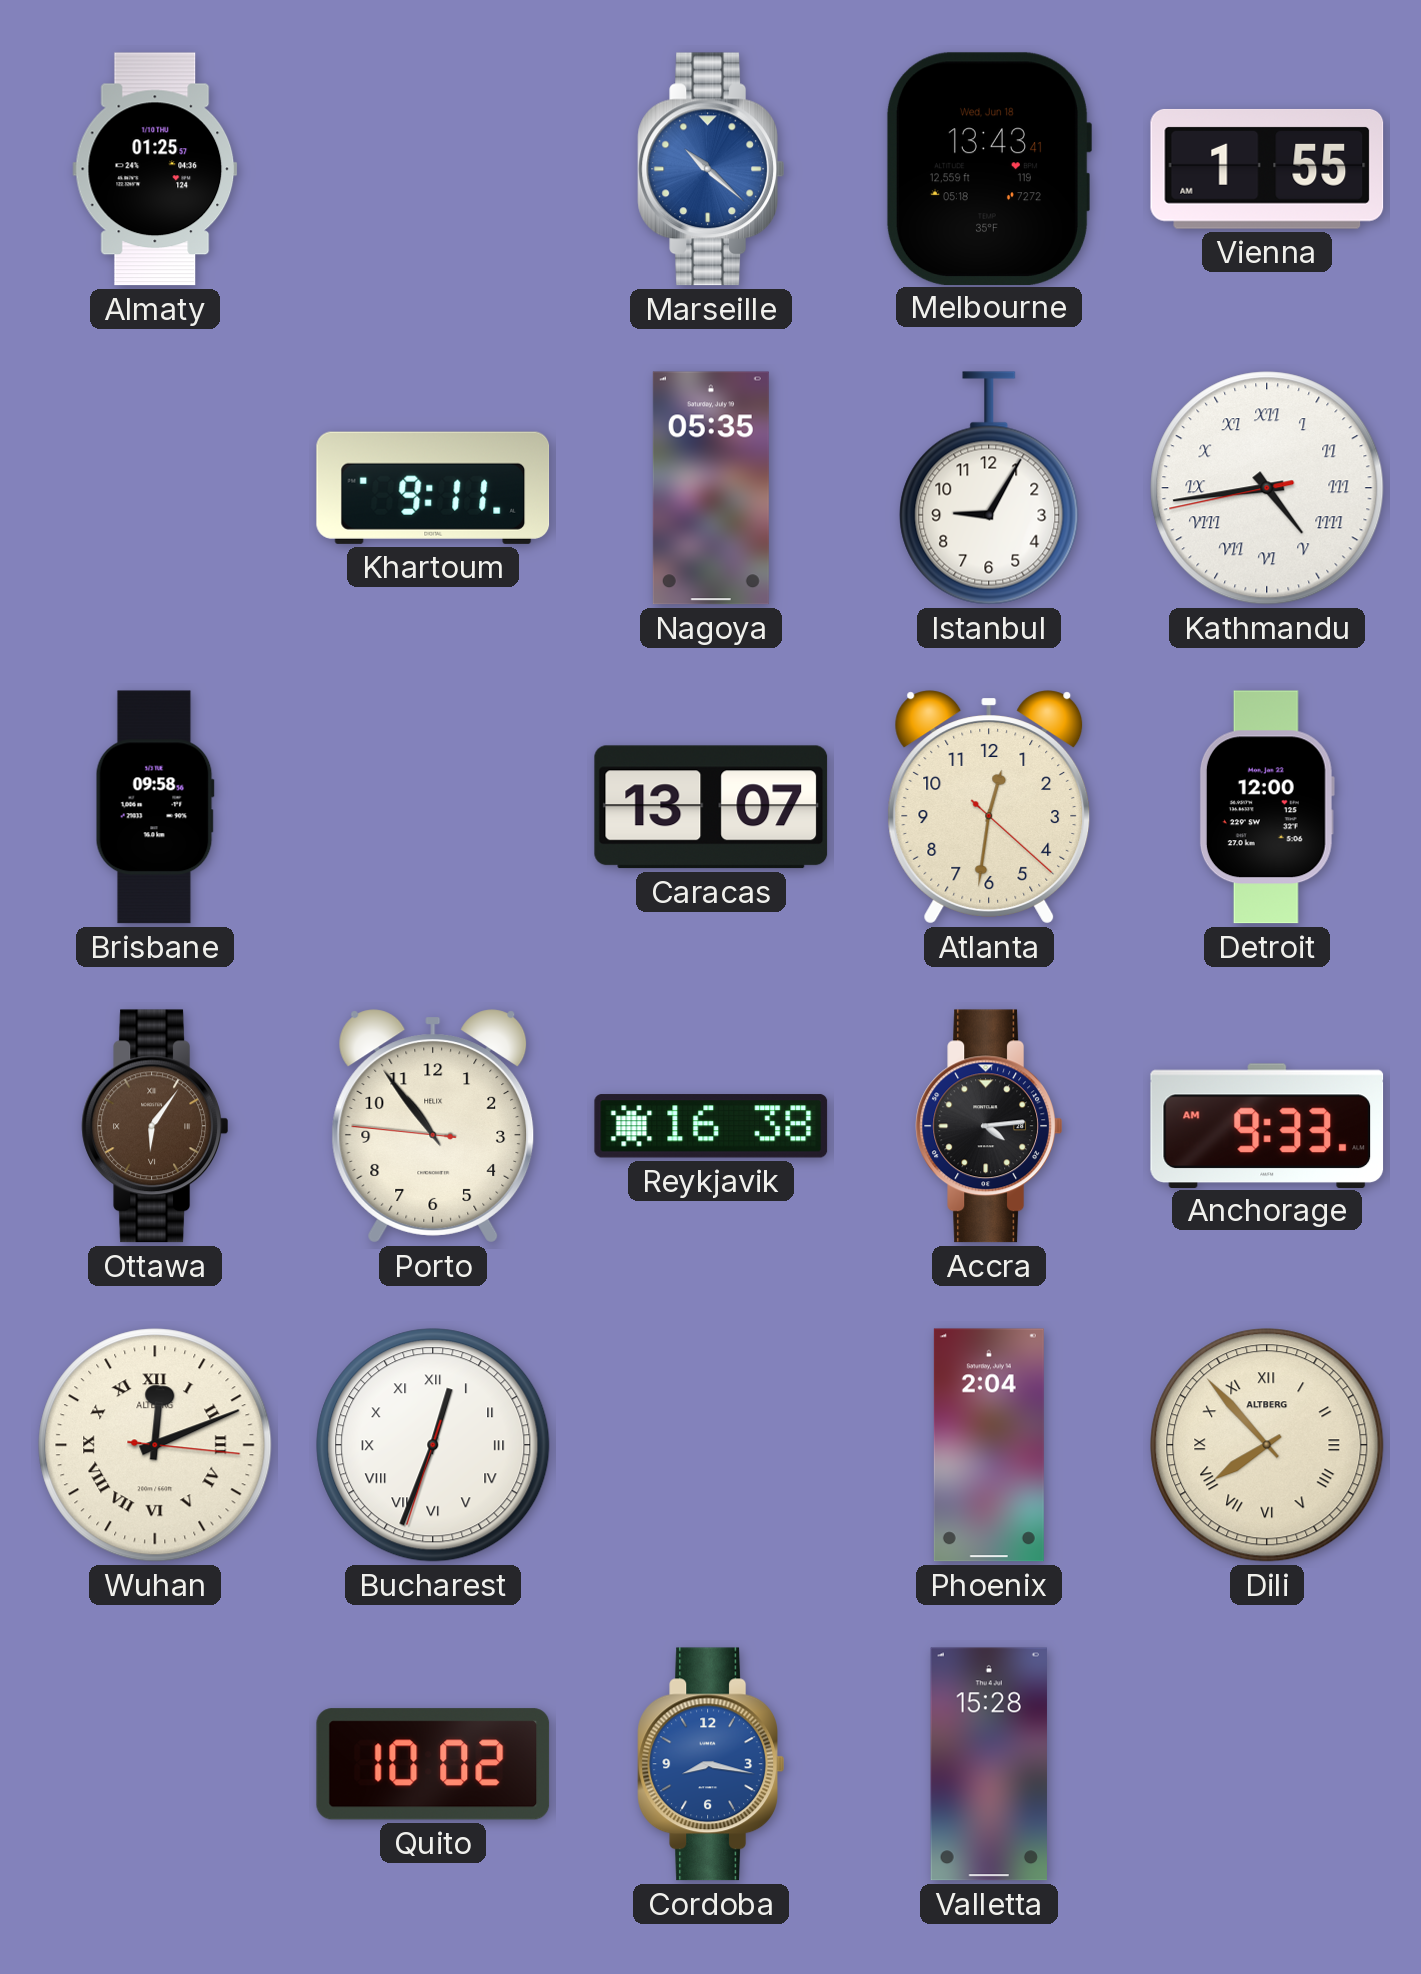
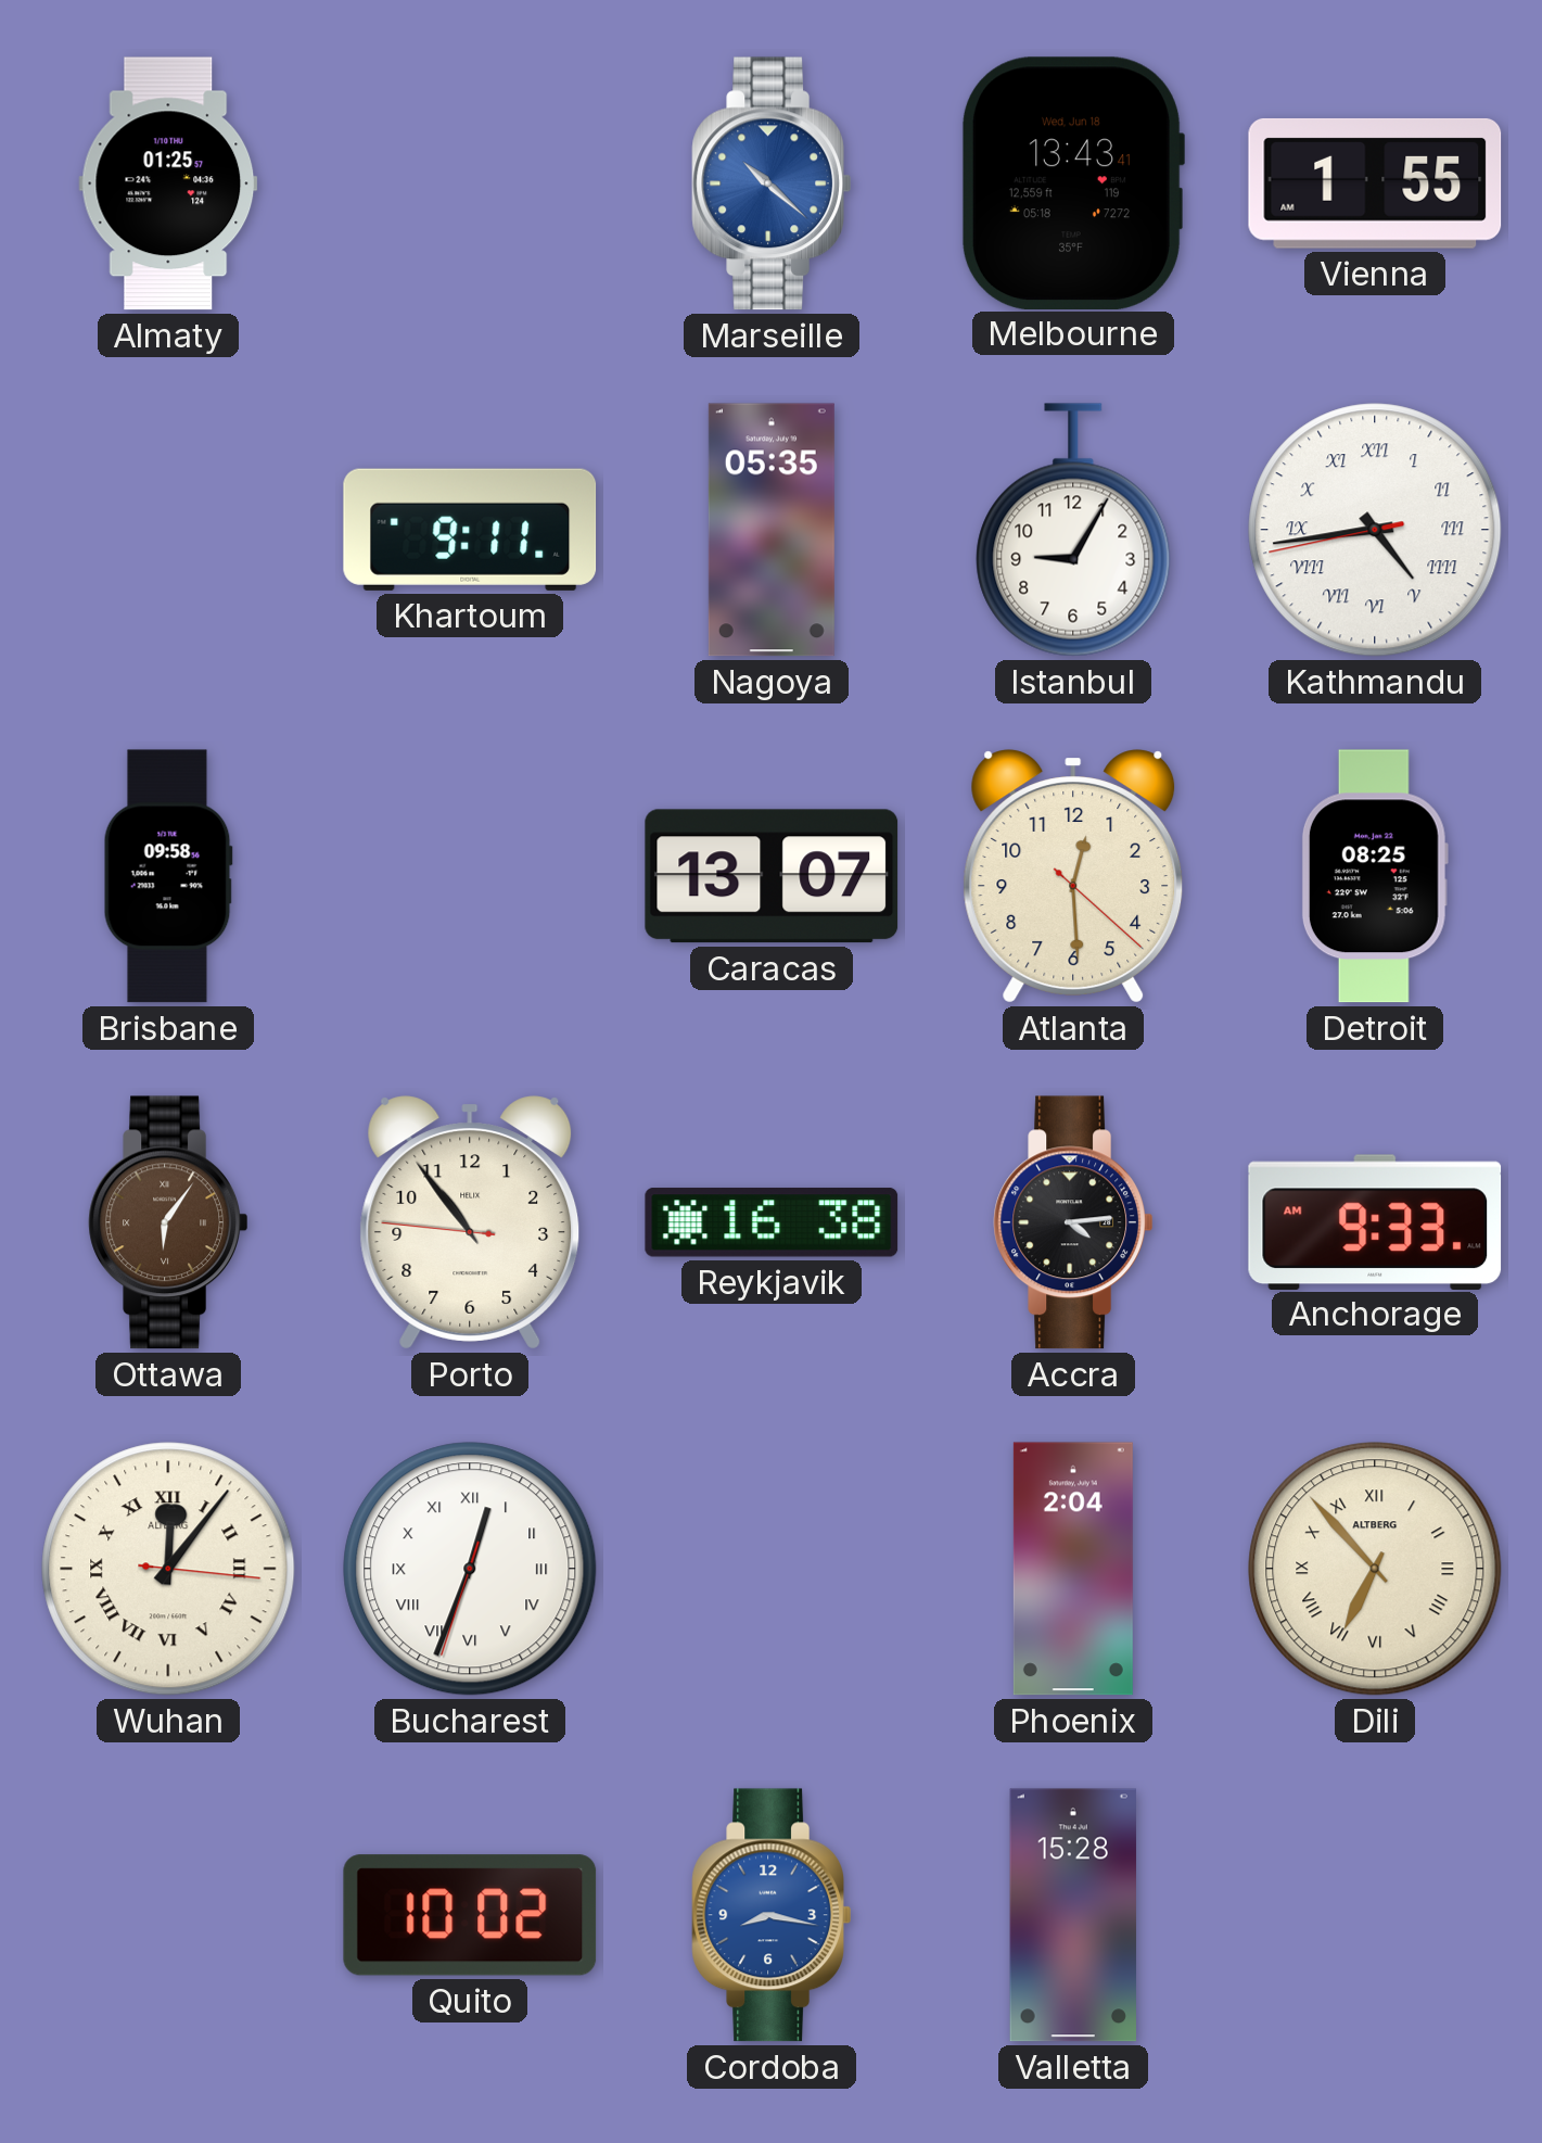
Atlanta: 12:31 -> 12:29
Detroit: 12:00 -> 08:25
Wuhan: 12:11 -> 12:06
Dili: 7:53 -> 6:53
